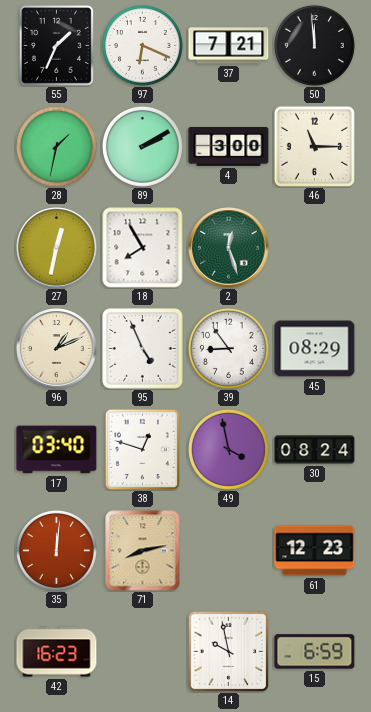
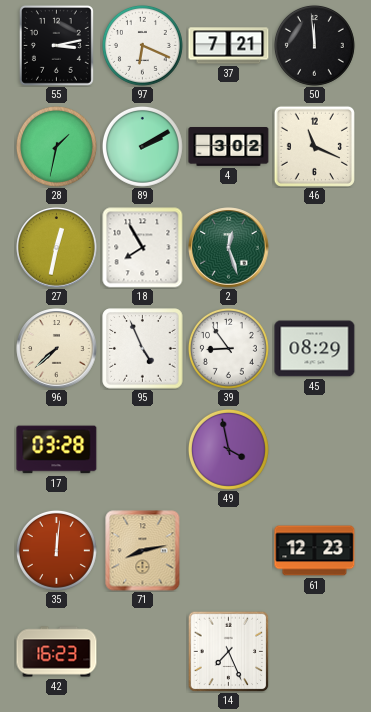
55: 1:34 -> 3:13
4: 3:00 -> 3:02
46: 11:15 -> 11:19
96: 1:11 -> 7:38
17: 03:40 -> 03:28
38: 12:48 -> none
30: 08:24 -> none
14: 9:58 -> 7:26
15: 6:59 -> none
